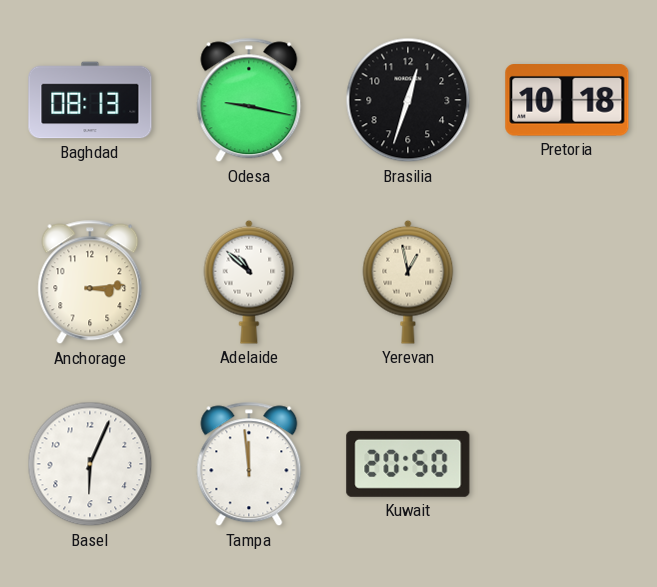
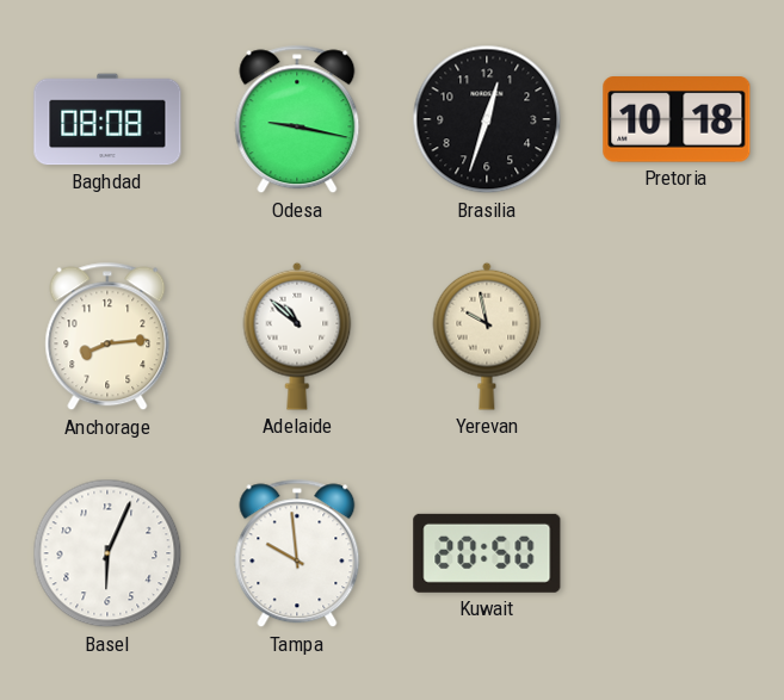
Baghdad: 08:13 -> 08:08
Anchorage: 3:14 -> 8:14
Yerevan: 12:58 -> 9:58
Tampa: 11:59 -> 9:59
